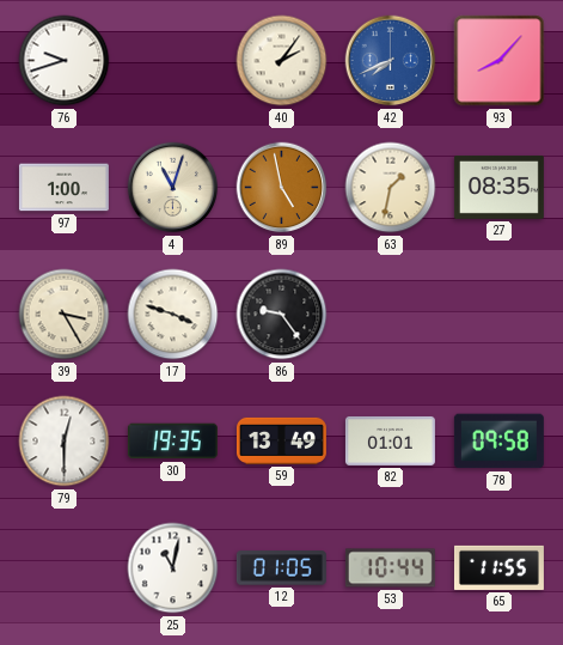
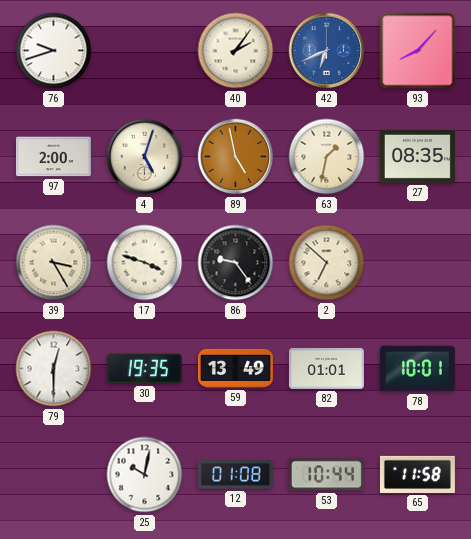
42: 7:41 -> 6:41
97: 1:00 -> 2:00
4: 11:03 -> 5:03
2: none -> 6:52
78: 09:58 -> 10:01
25: 11:02 -> 10:02
12: 01:05 -> 01:08
65: 11:55 -> 11:58
